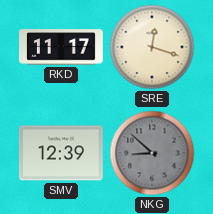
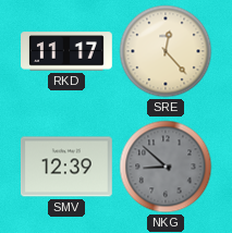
SRE: 12:18 -> 12:23
